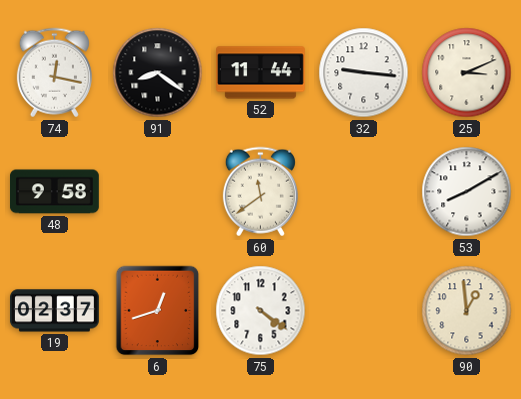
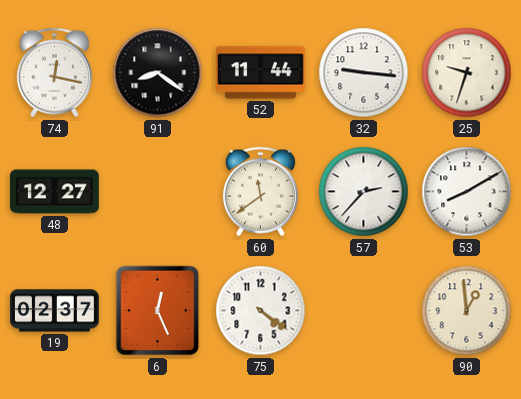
25: 3:11 -> 9:33
48: 9:58 -> 12:27
57: none -> 2:37
6: 12:42 -> 12:26
